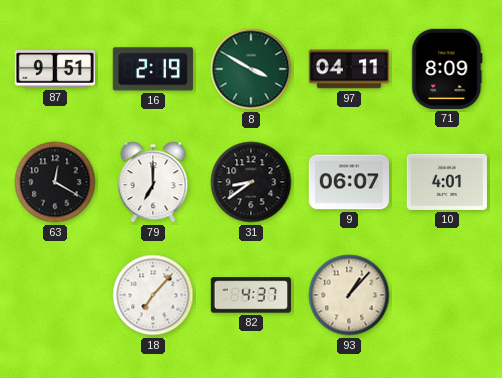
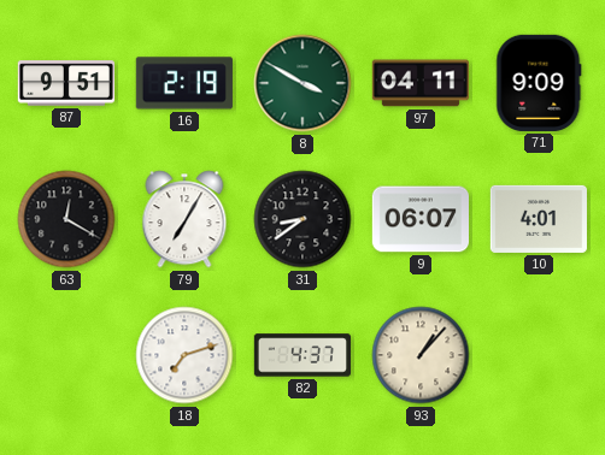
71: 8:09 -> 9:09
79: 7:00 -> 7:05
18: 7:07 -> 7:12
